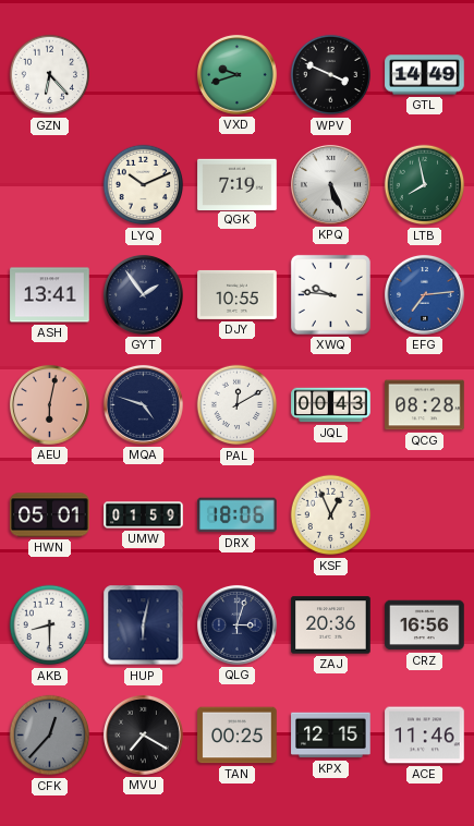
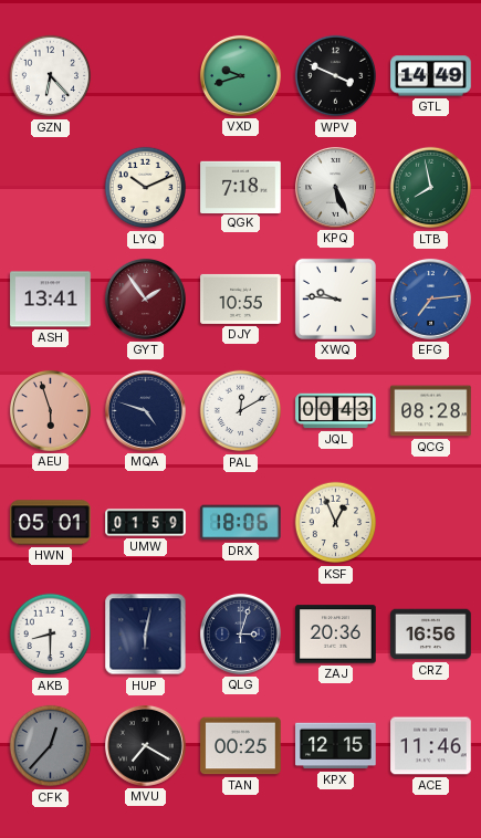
QGK: 7:19 -> 7:18
GYT dial: navy -> burgundy
AEU: 6:02 -> 5:57
